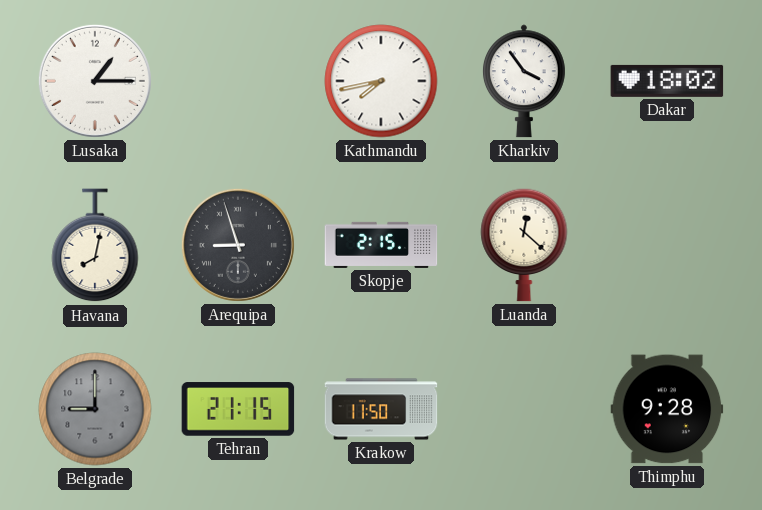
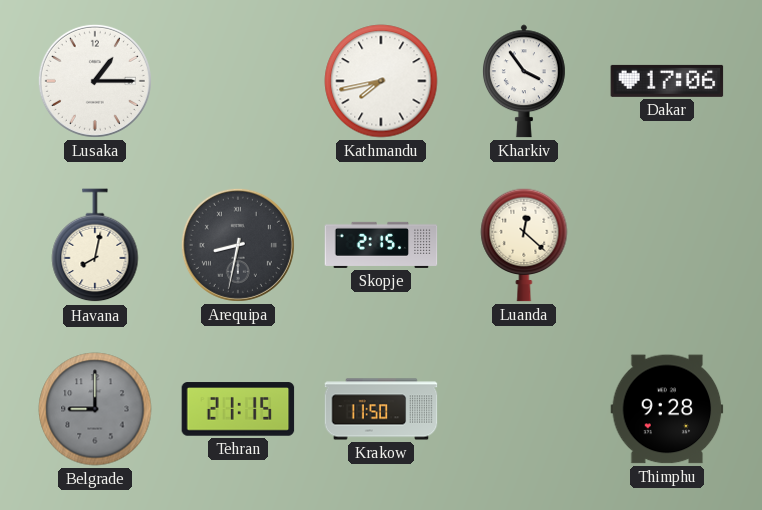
Dakar: 18:02 -> 17:06
Arequipa: 8:57 -> 8:32
